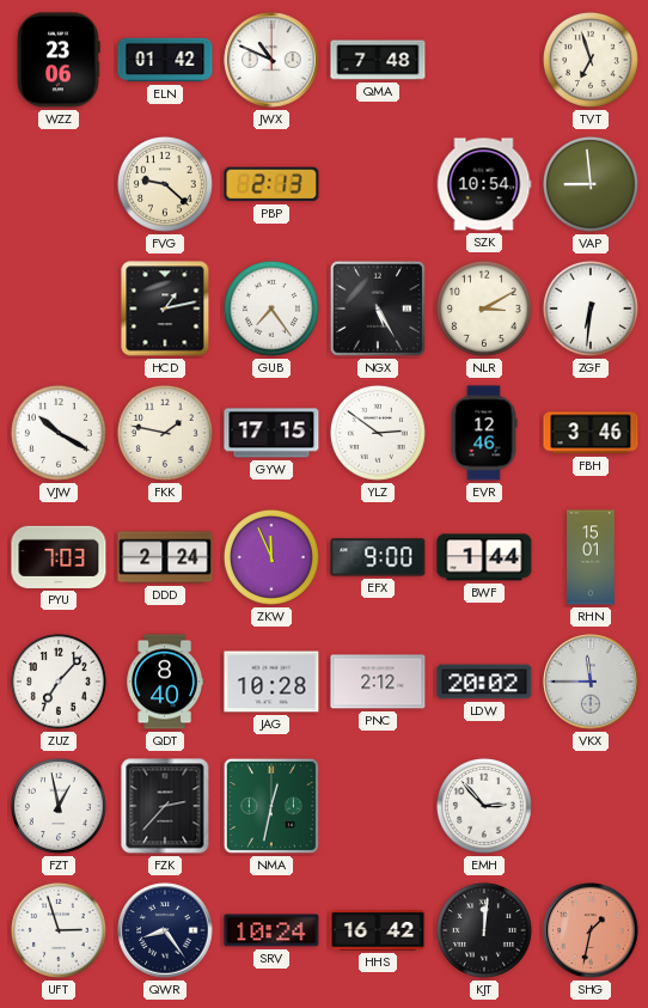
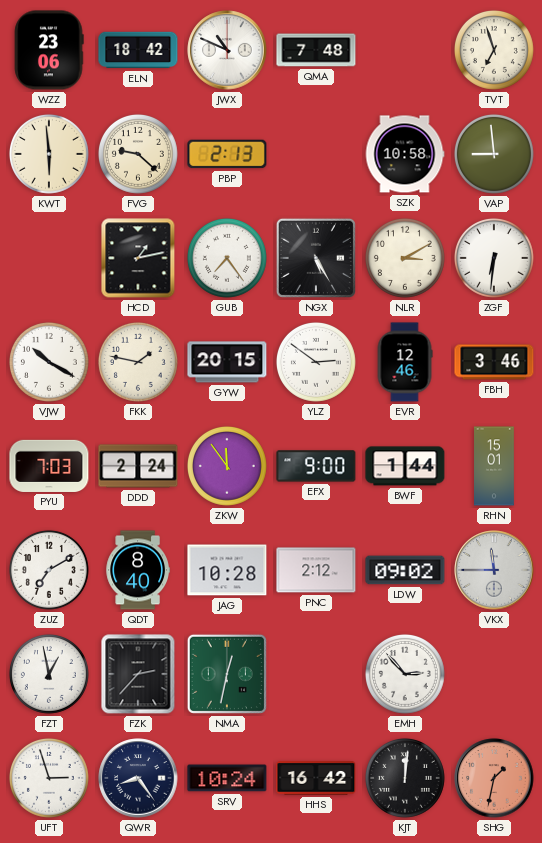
ELN: 01:42 -> 18:42
KWT: none -> 5:59
SZK: 10:54 -> 10:58
GYW: 17:15 -> 20:15
ZKW: 11:56 -> 11:54
ZUZ: 7:07 -> 7:10
LDW: 20:02 -> 09:02
